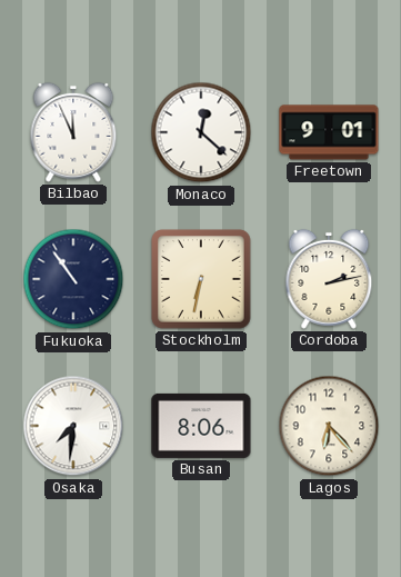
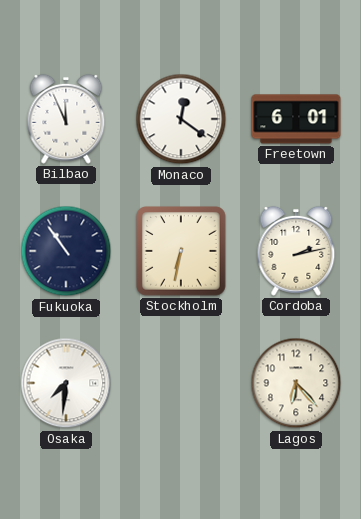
Monaco: 12:22 -> 12:21
Freetown: 9:01 -> 6:01
Busan: 8:06 -> none
